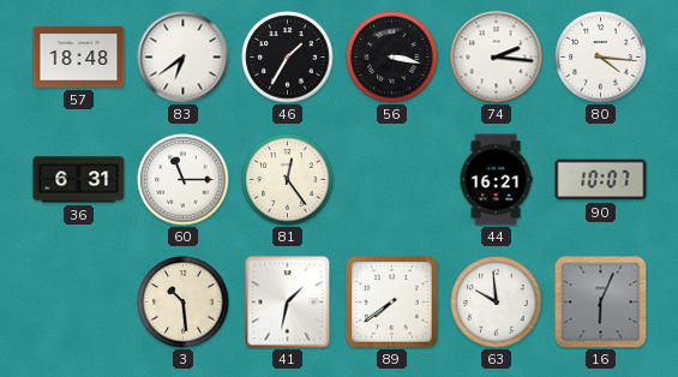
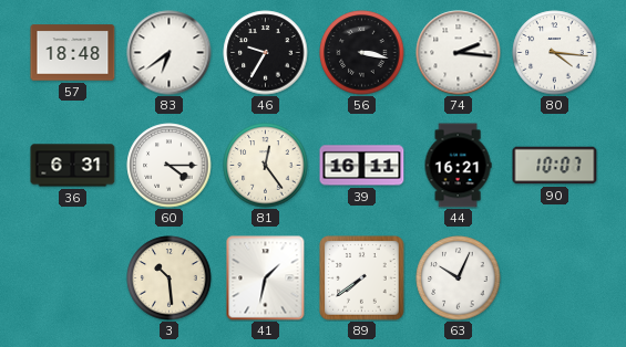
46: 1:35 -> 9:35
60: 11:15 -> 4:15
39: none -> 16:11
63: 9:59 -> 10:04
16: 6:04 -> none
